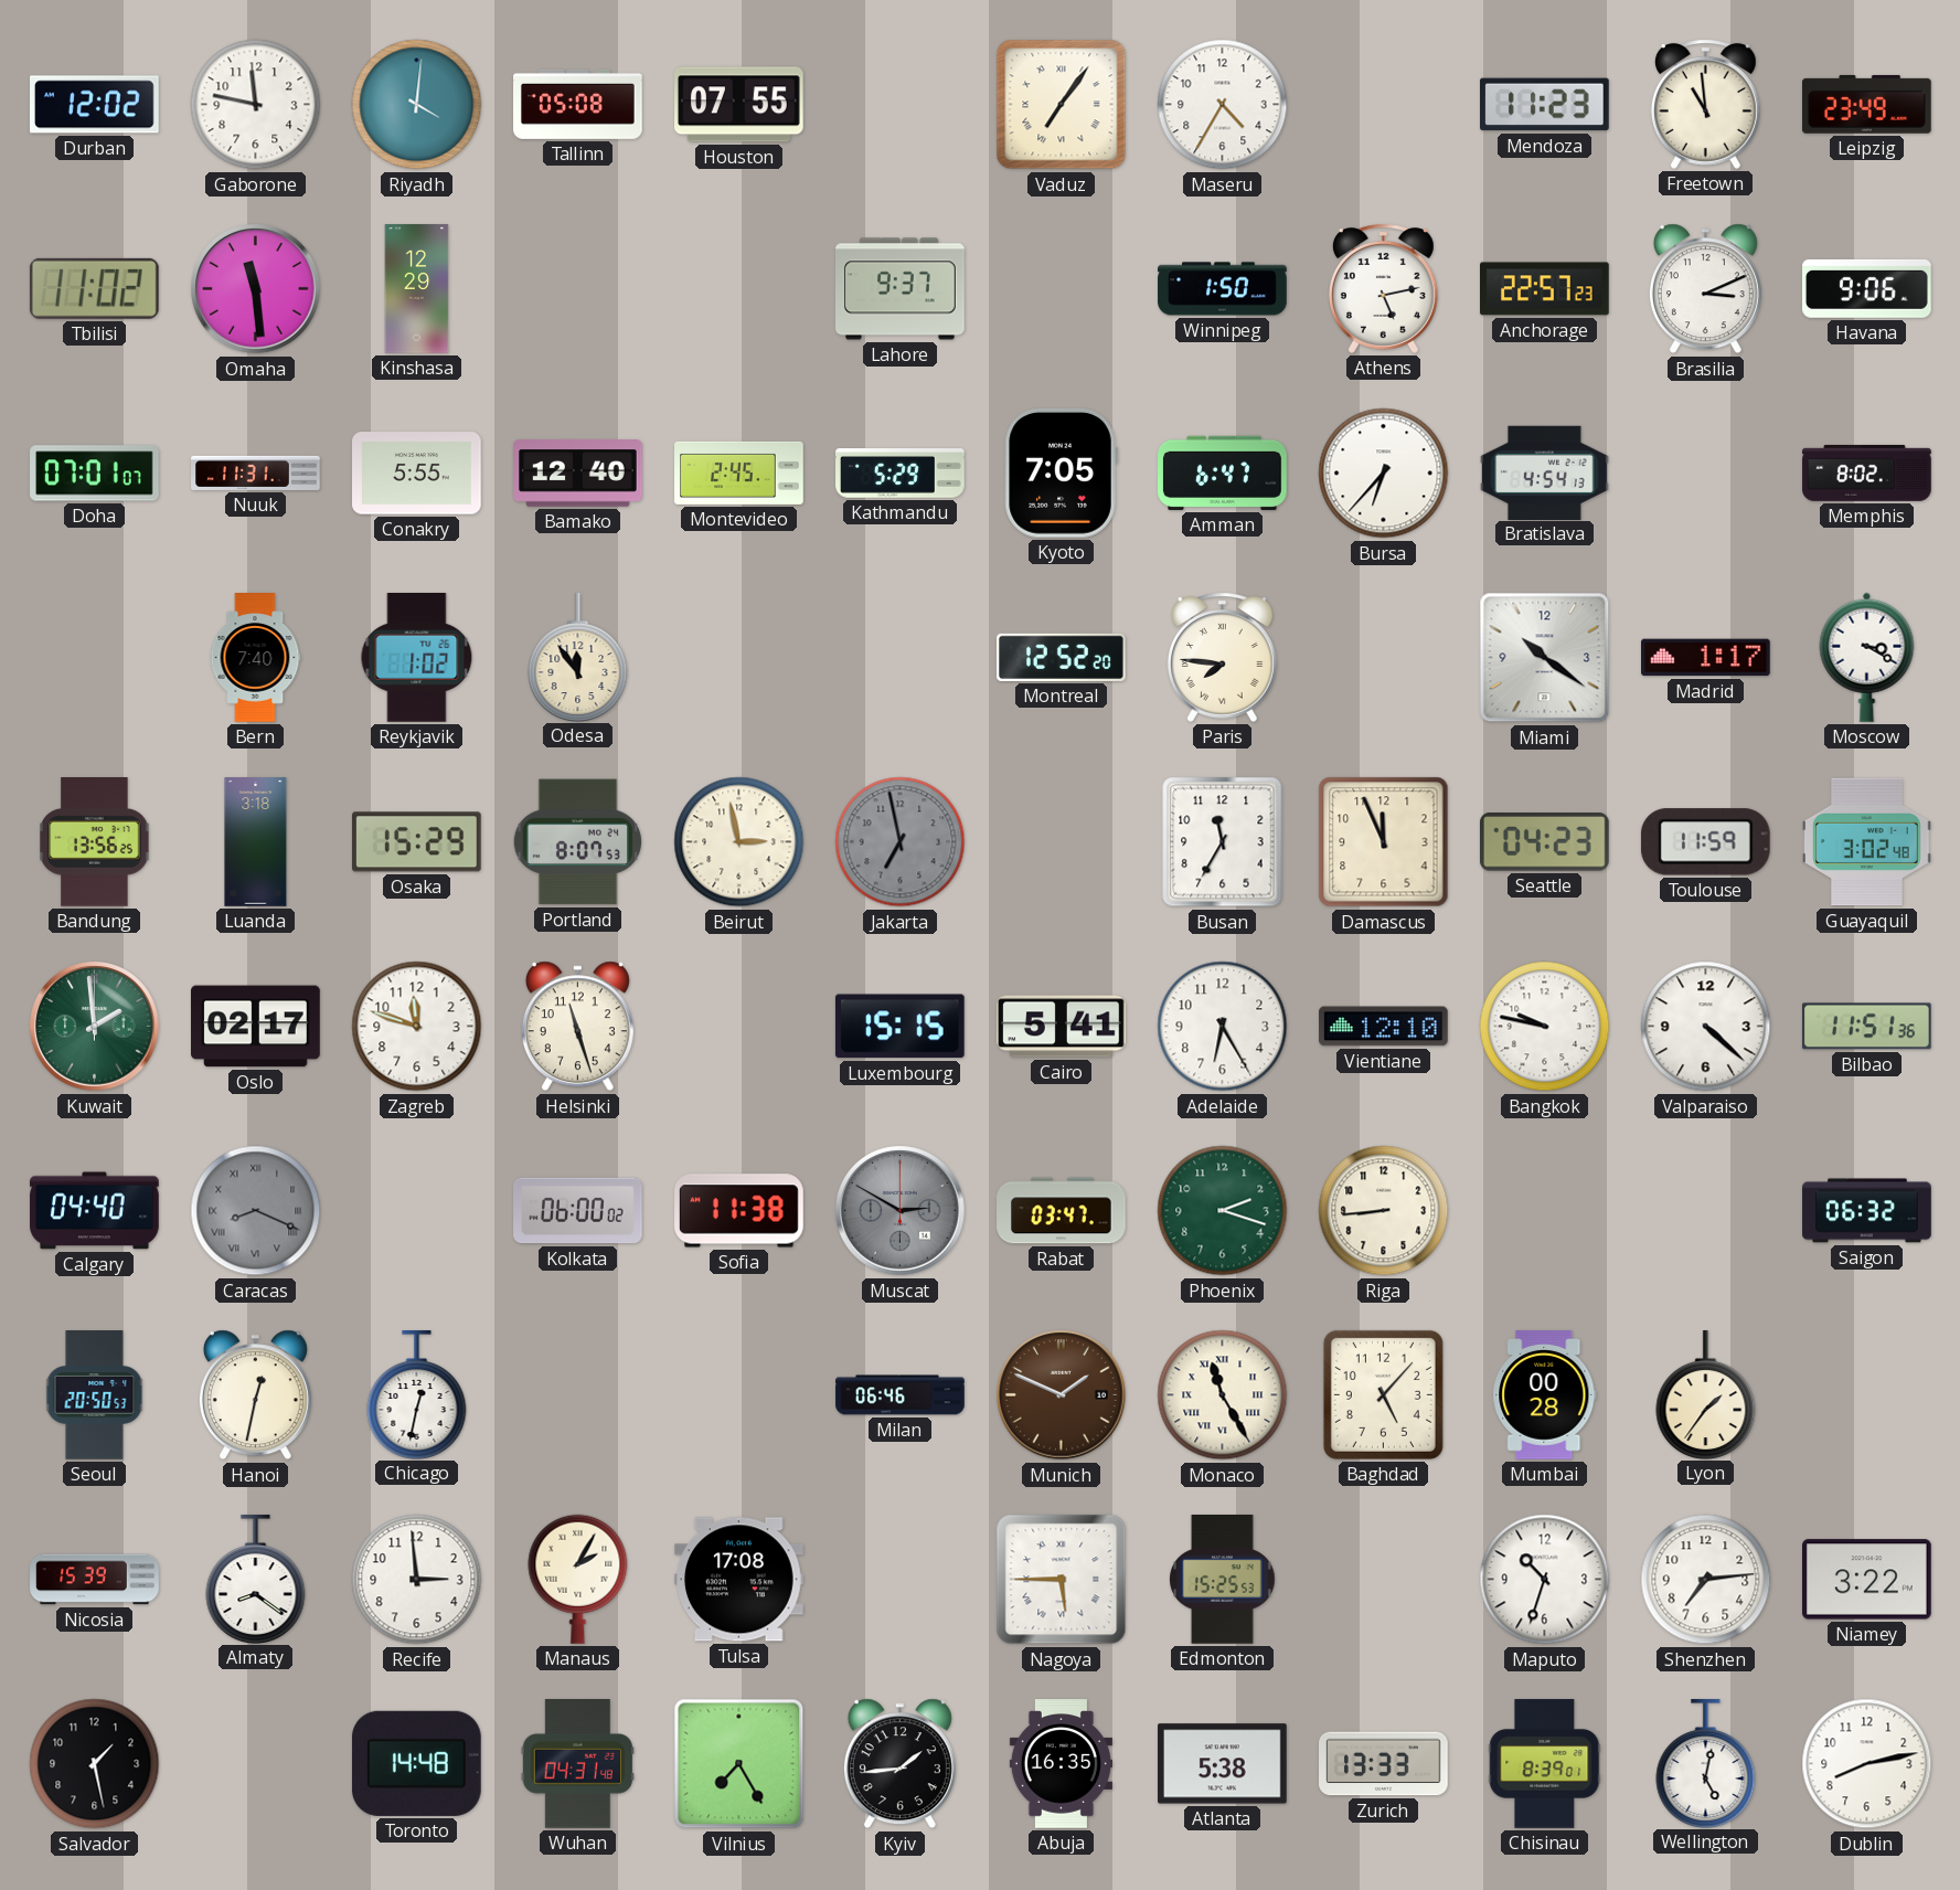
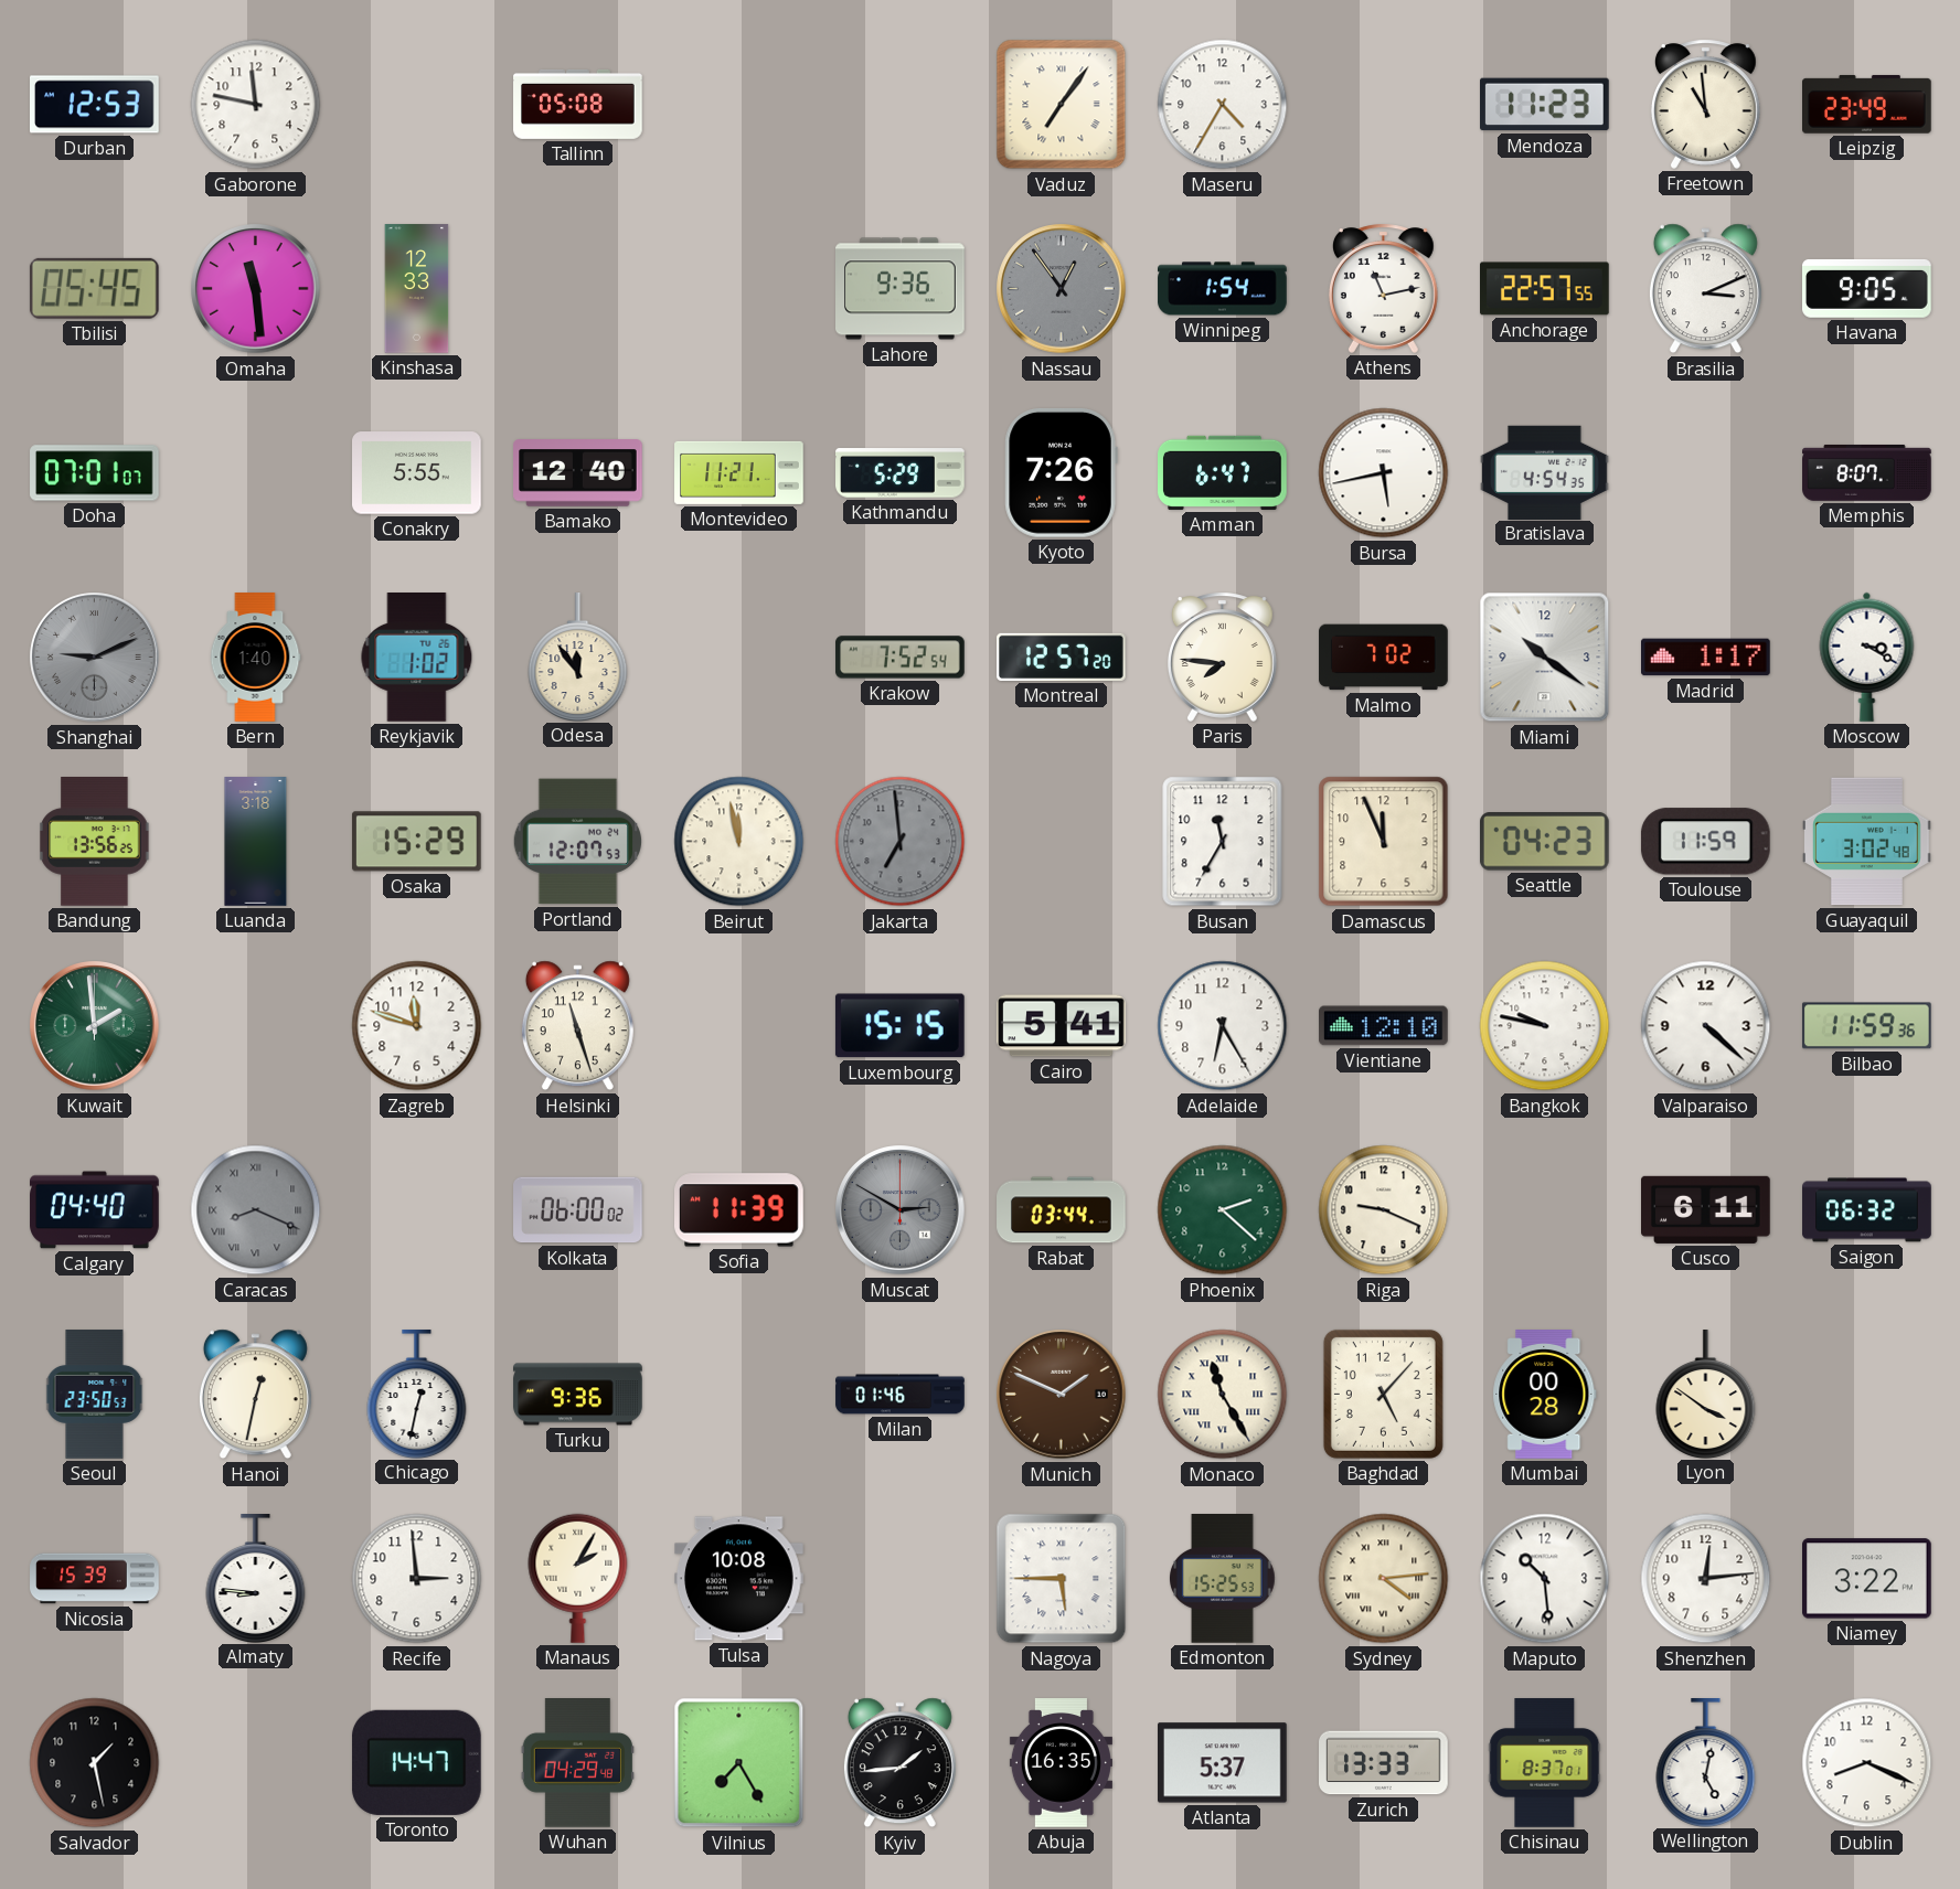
Durban: 12:02 -> 12:53
Riyadh: 4:01 -> none
Houston: 07:55 -> none
Tbilisi: 11:02 -> 05:45
Kinshasa: 12:29 -> 12:33
Lahore: 9:37 -> 9:36
Nassau: none -> 12:54
Winnipeg: 1:50 -> 1:54
Athens: 5:13 -> 11:13
Anchorage: 22:57:23 -> 22:57:55
Havana: 9:06 -> 9:05
Nuuk: 11:31 -> none
Montevideo: 2:45 -> 11:21
Kyoto: 7:05 -> 7:26
Bursa: 6:37 -> 5:43
Bratislava: 4:54:13 -> 4:54:35
Memphis: 8:02 -> 8:07
Shanghai: none -> 9:11
Bern: 7:40 -> 1:40
Krakow: none -> 7:52
Montreal: 12:52 -> 12:57
Malmo: none -> 7:02
Portland: 8:07 -> 12:07
Beirut: 2:58 -> 11:58
Jakarta: 6:58 -> 6:59
Oslo: 02:17 -> none
Bilbao: 11:51 -> 11:59
Sofia: 11:38 -> 11:39
Rabat: 03:47 -> 03:44
Phoenix: 2:18 -> 2:22
Riga: 8:44 -> 9:19
Cusco: none -> 6:11
Seoul: 20:50 -> 23:50
Turku: none -> 9:36
Milan: 06:46 -> 01:46
Lyon: 1:36 -> 3:51
Almaty: 8:21 -> 8:46
Tulsa: 17:08 -> 10:08
Sydney: none -> 4:14
Maputo: 10:33 -> 10:29
Shenzhen: 7:14 -> 12:14
Toronto: 14:48 -> 14:47
Wuhan: 04:31 -> 04:29
Atlanta: 5:38 -> 5:37
Chisinau: 8:39 -> 8:37
Dublin: 8:13 -> 8:19
